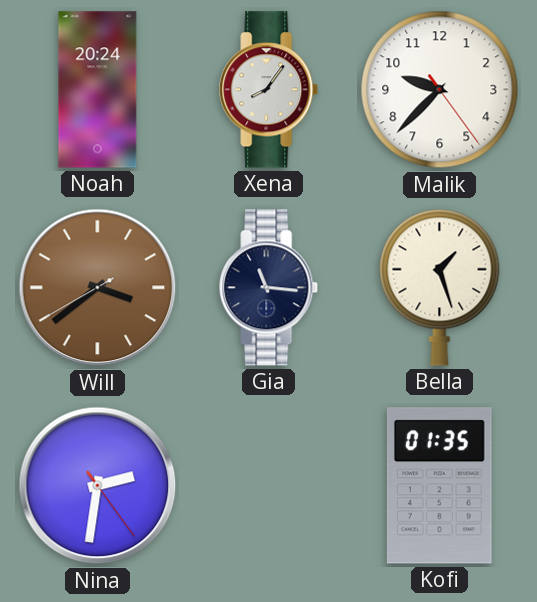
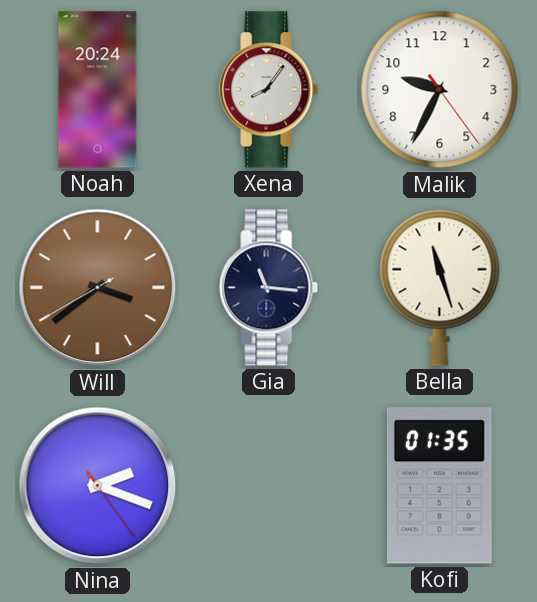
Malik: 9:37 -> 9:34
Bella: 1:27 -> 11:27
Nina: 2:31 -> 2:18
